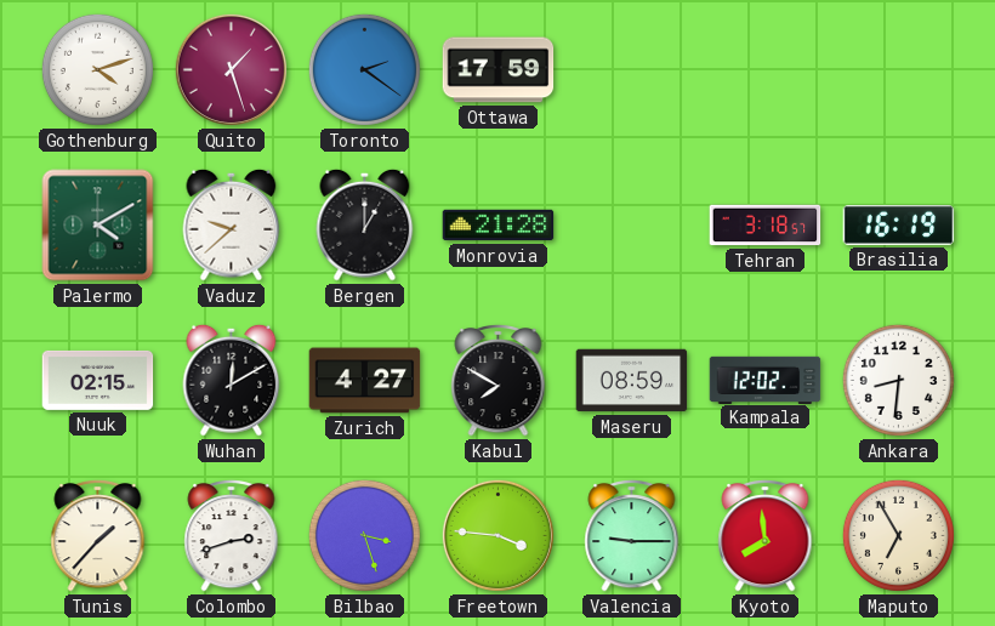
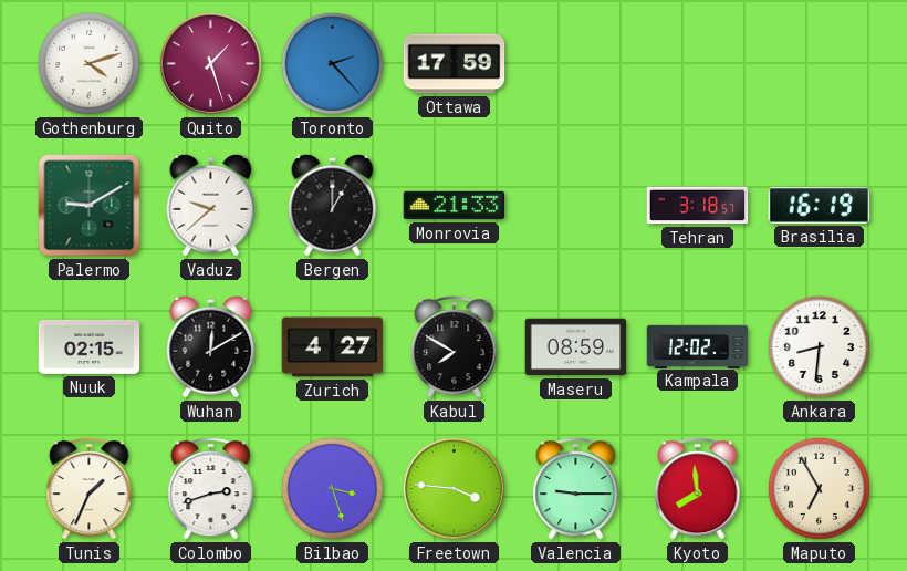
Toronto: 2:21 -> 2:23
Palermo: 4:10 -> 9:10
Monrovia: 21:28 -> 21:33
Tunis: 1:37 -> 1:34
